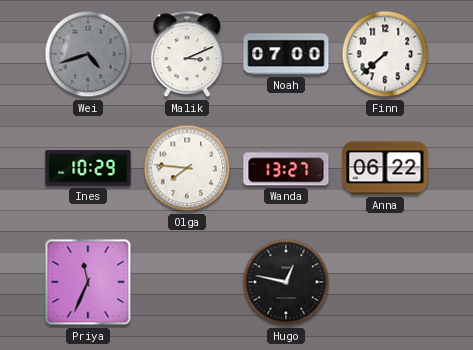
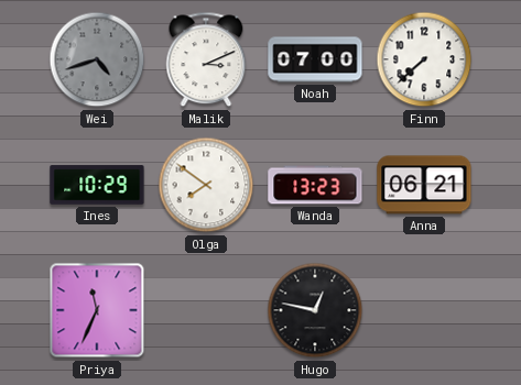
Olga: 7:46 -> 7:51
Wanda: 13:27 -> 13:23
Anna: 06:22 -> 06:21
